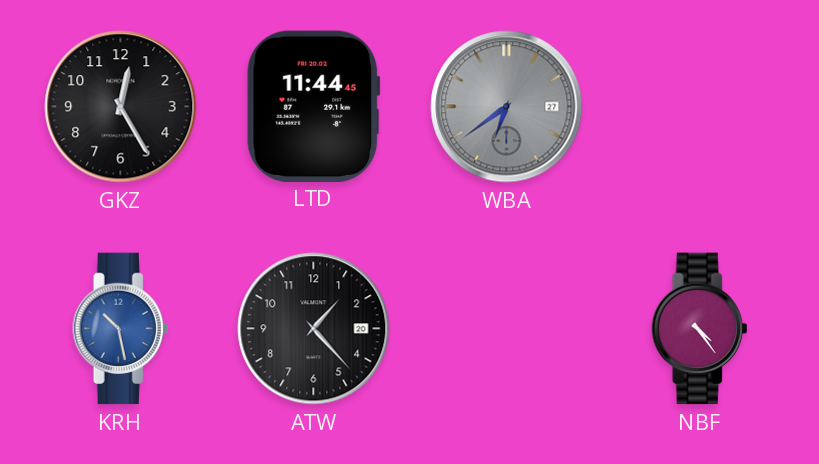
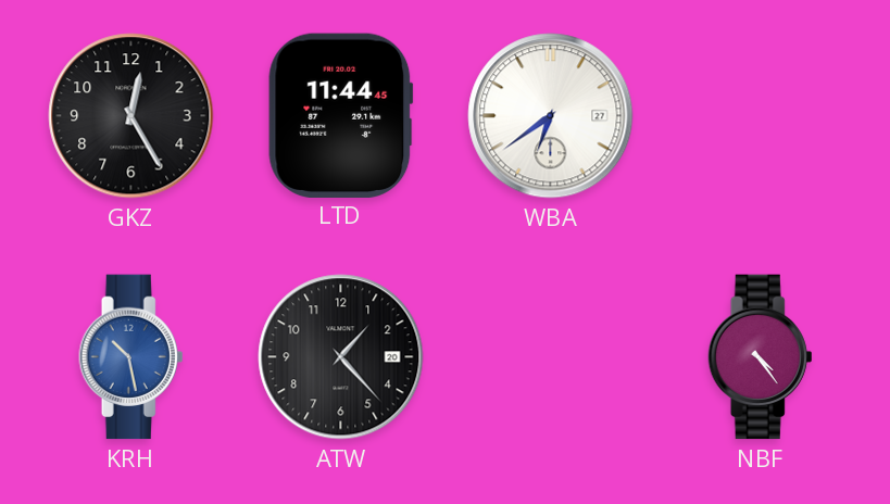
WBA dial: grey -> white
